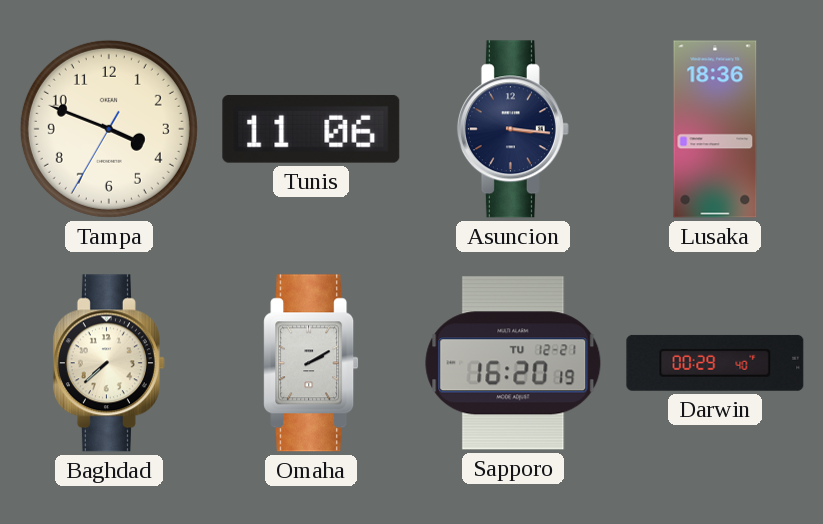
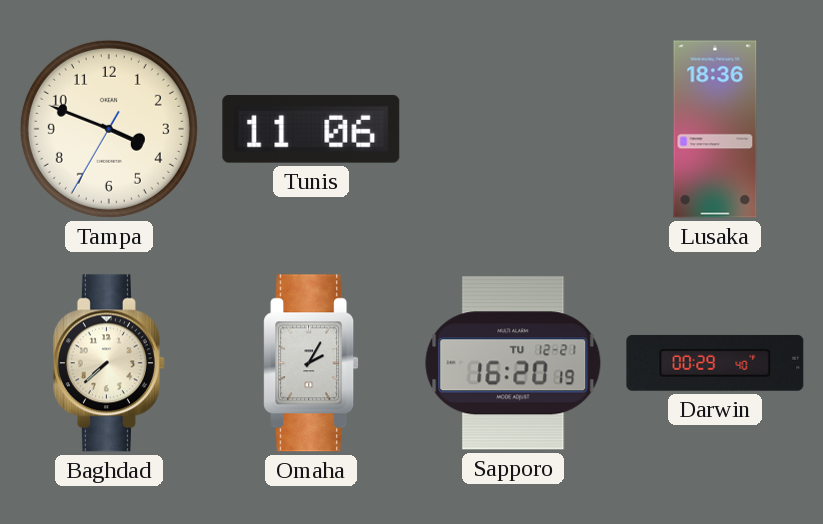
Asuncion: 3:16 -> none
Omaha: 2:10 -> 2:05
